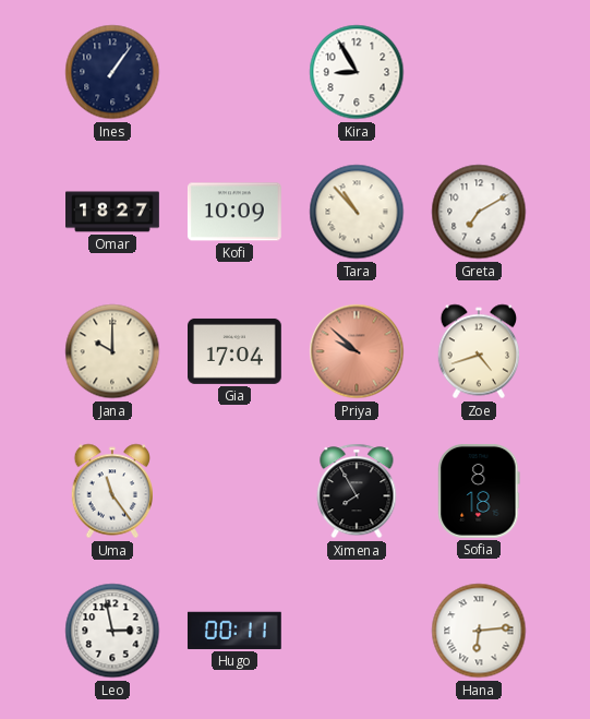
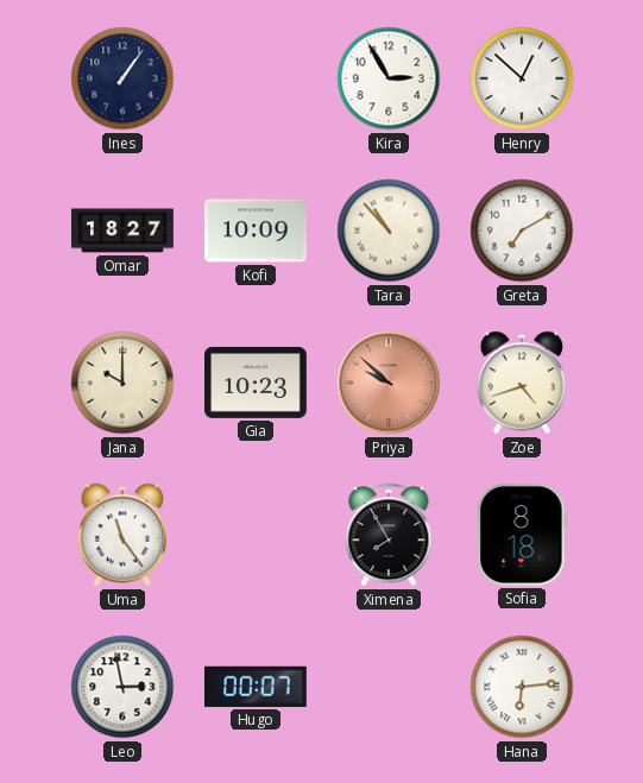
Kira: 8:55 -> 2:55
Henry: none -> 12:52
Gia: 17:04 -> 10:23
Hugo: 00:11 -> 00:07
